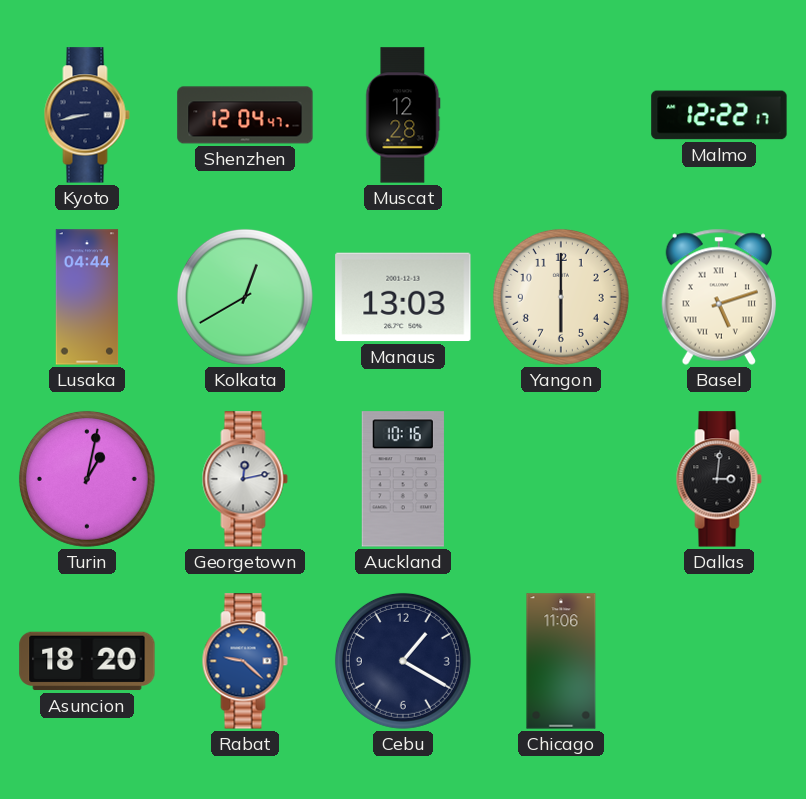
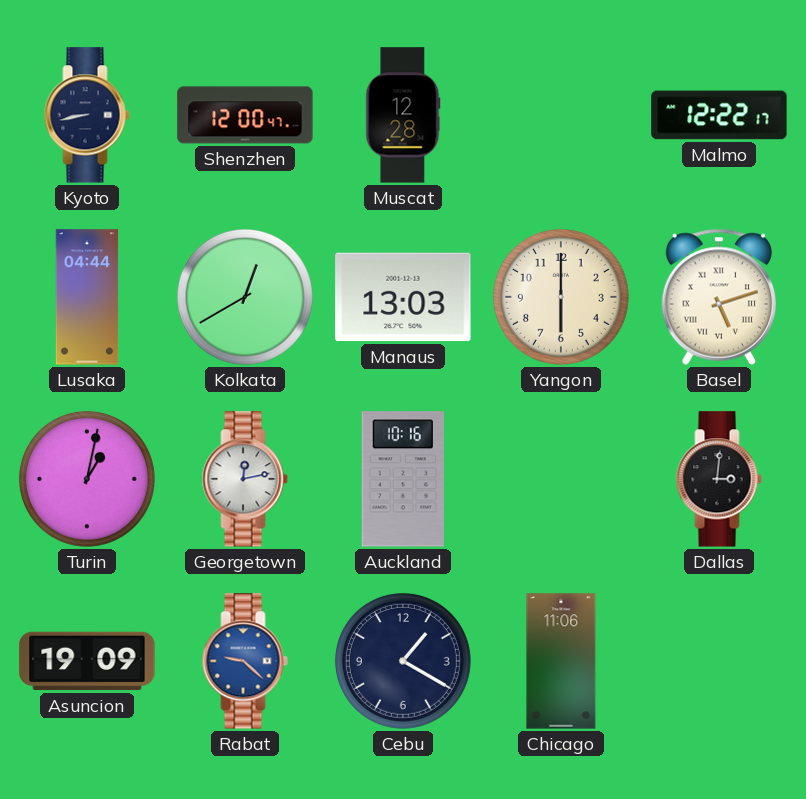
Shenzhen: 12:04 -> 12:00
Asuncion: 18:20 -> 19:09
